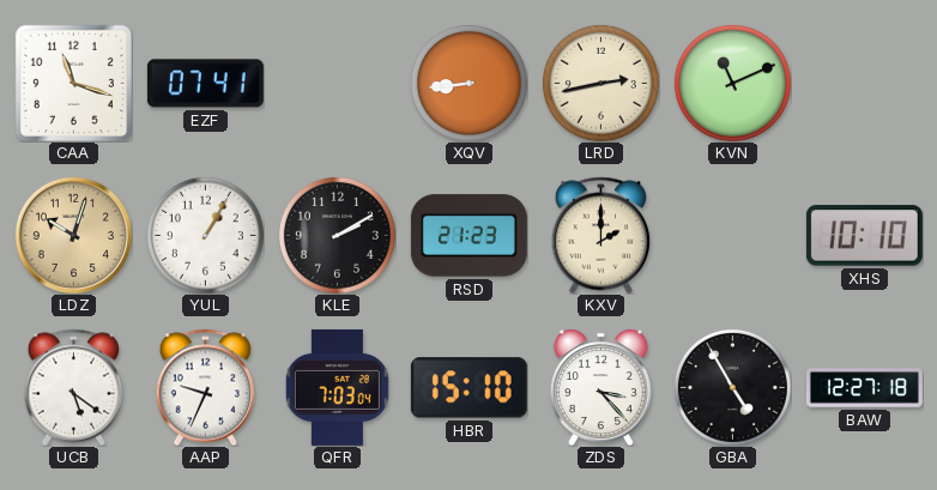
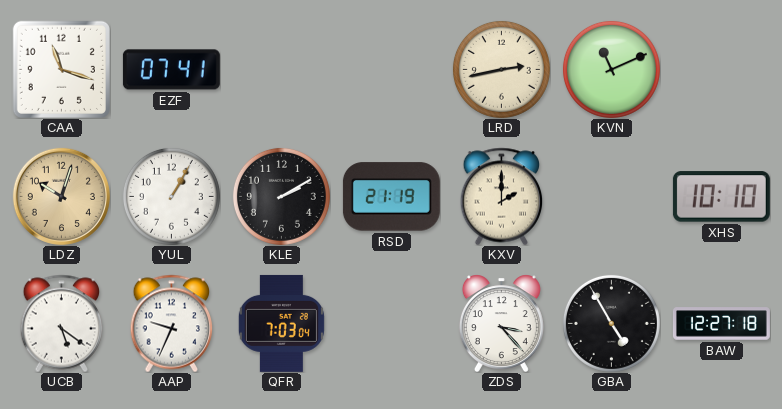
XQV: 8:44 -> none
RSD: 21:23 -> 21:19
HBR: 15:10 -> none
